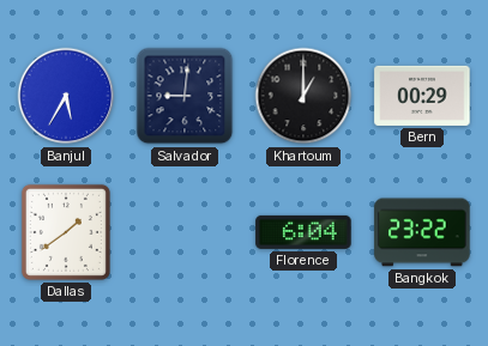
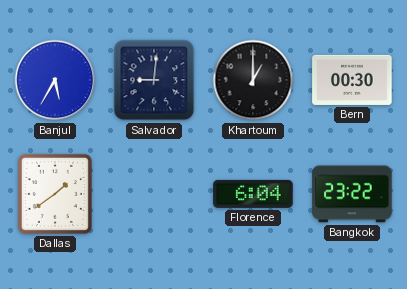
Bern: 00:29 -> 00:30
